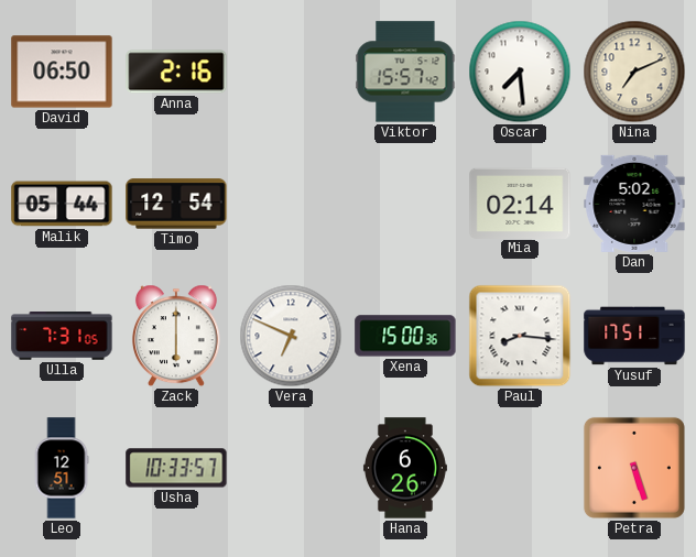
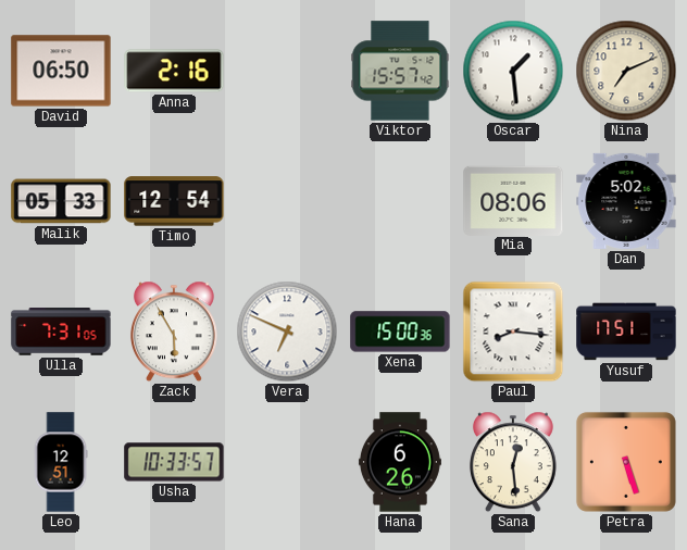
Oscar: 7:29 -> 1:29
Malik: 05:44 -> 05:33
Mia: 02:14 -> 08:06
Zack: 6:00 -> 5:55
Sana: none -> 12:29
